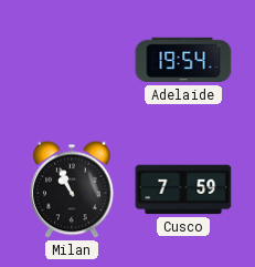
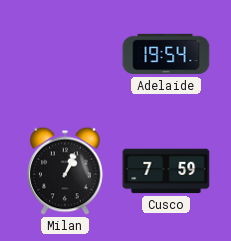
Milan: 10:56 -> 1:04
